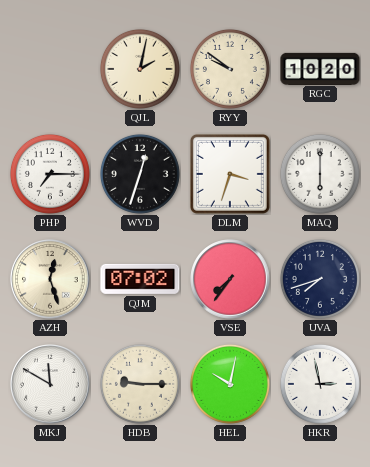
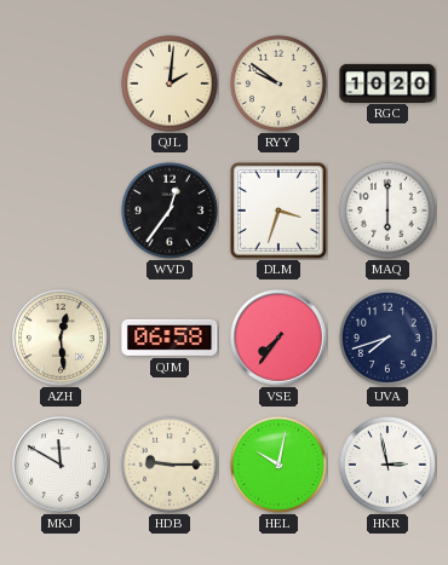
QJL: 2:02 -> 2:01
PHP: 7:15 -> none
WVD: 12:33 -> 12:36
AZH: 12:27 -> 12:29
QJM: 07:02 -> 06:58
